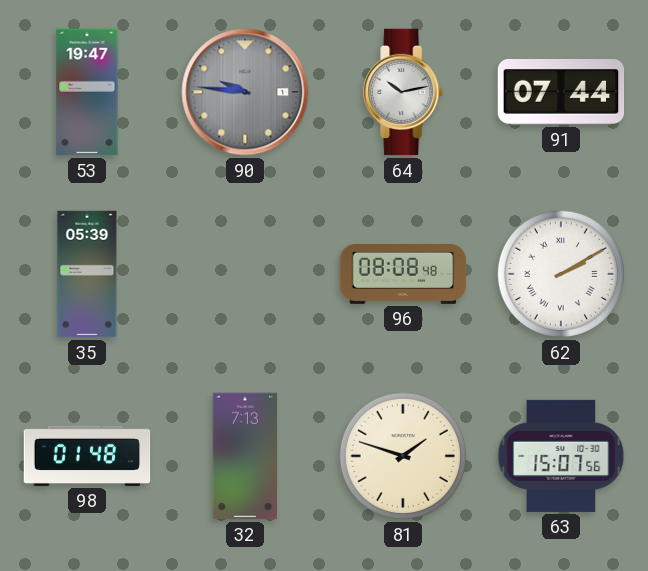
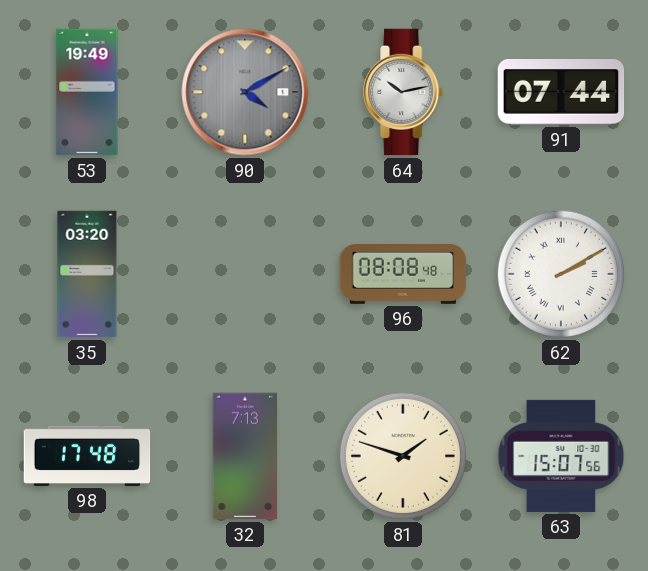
53: 19:47 -> 19:49
90: 9:46 -> 4:10
35: 05:39 -> 03:20
98: 01:48 -> 17:48
